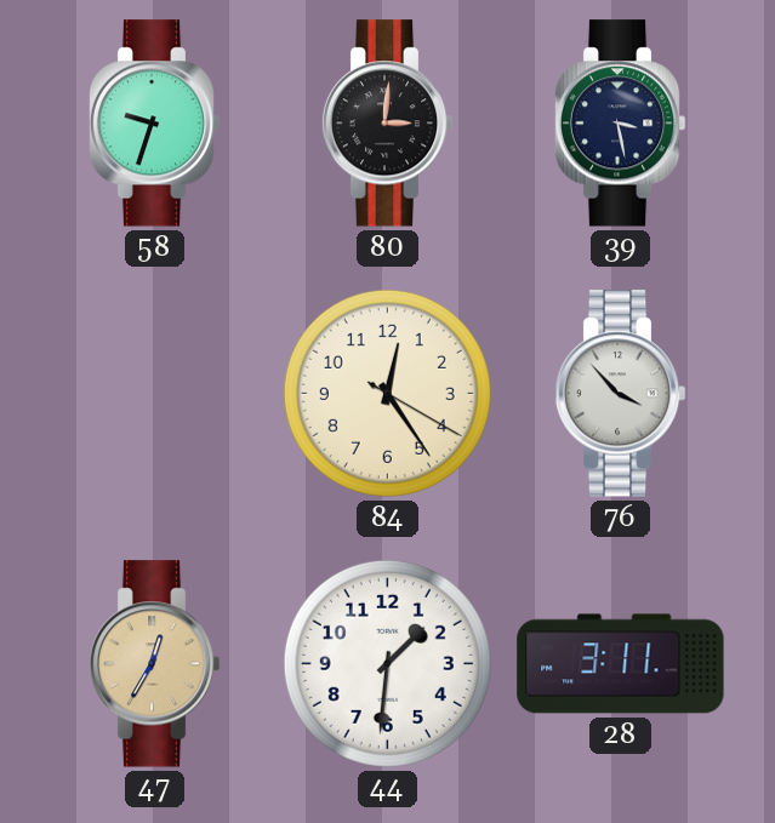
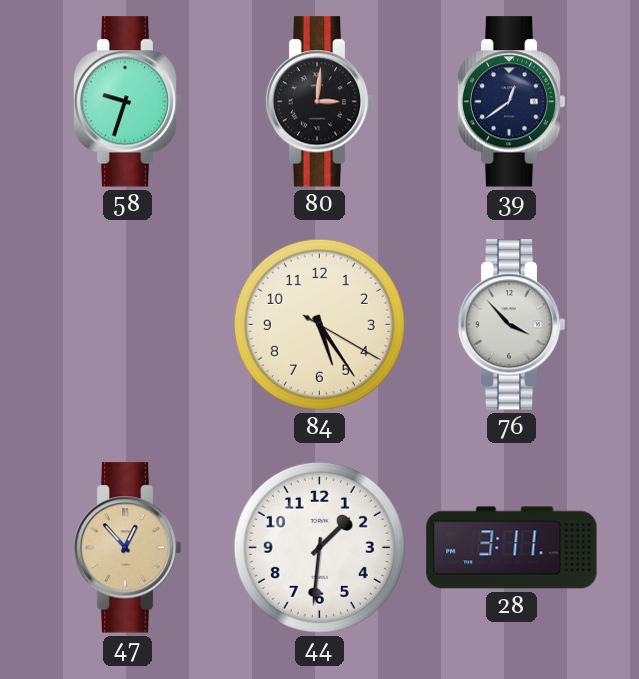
39: 3:28 -> 12:39
84: 12:24 -> 5:24
47: 12:35 -> 12:53
